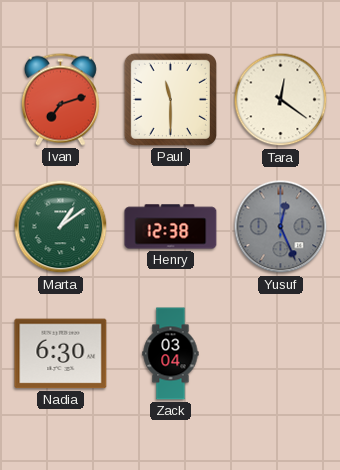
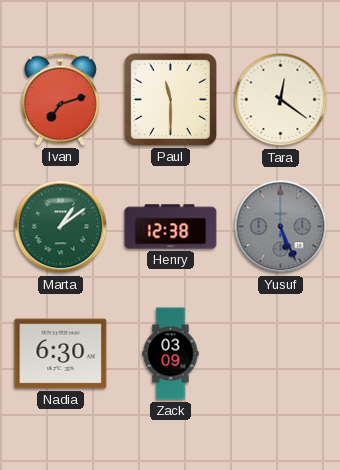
Yusuf: 12:26 -> 5:26
Zack: 03:04 -> 03:09
